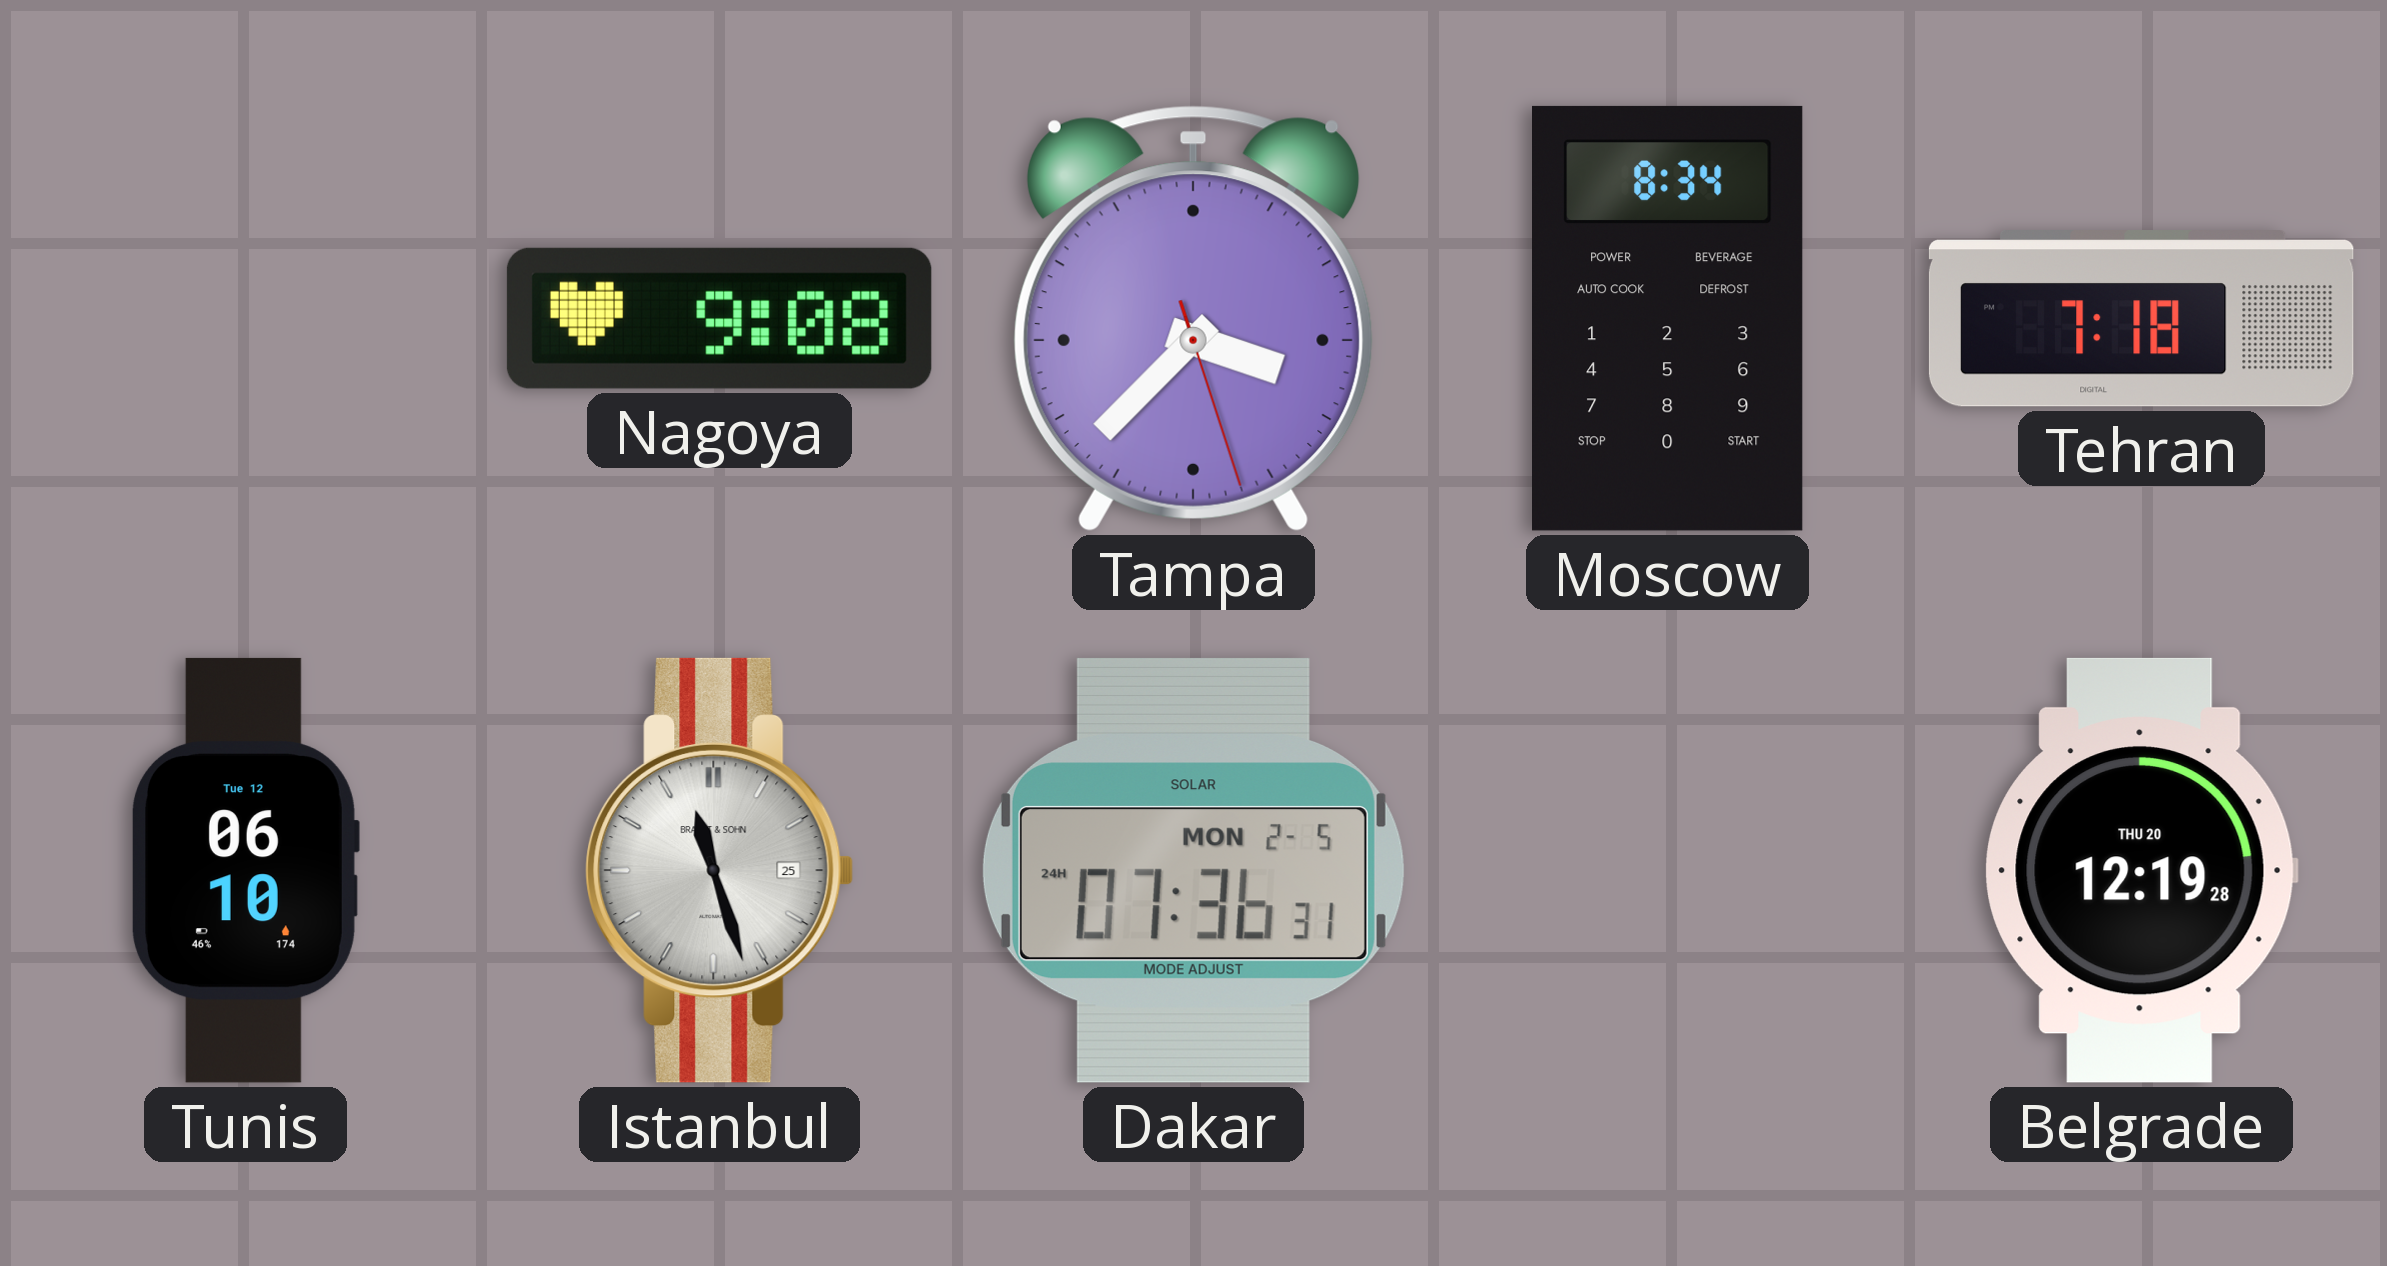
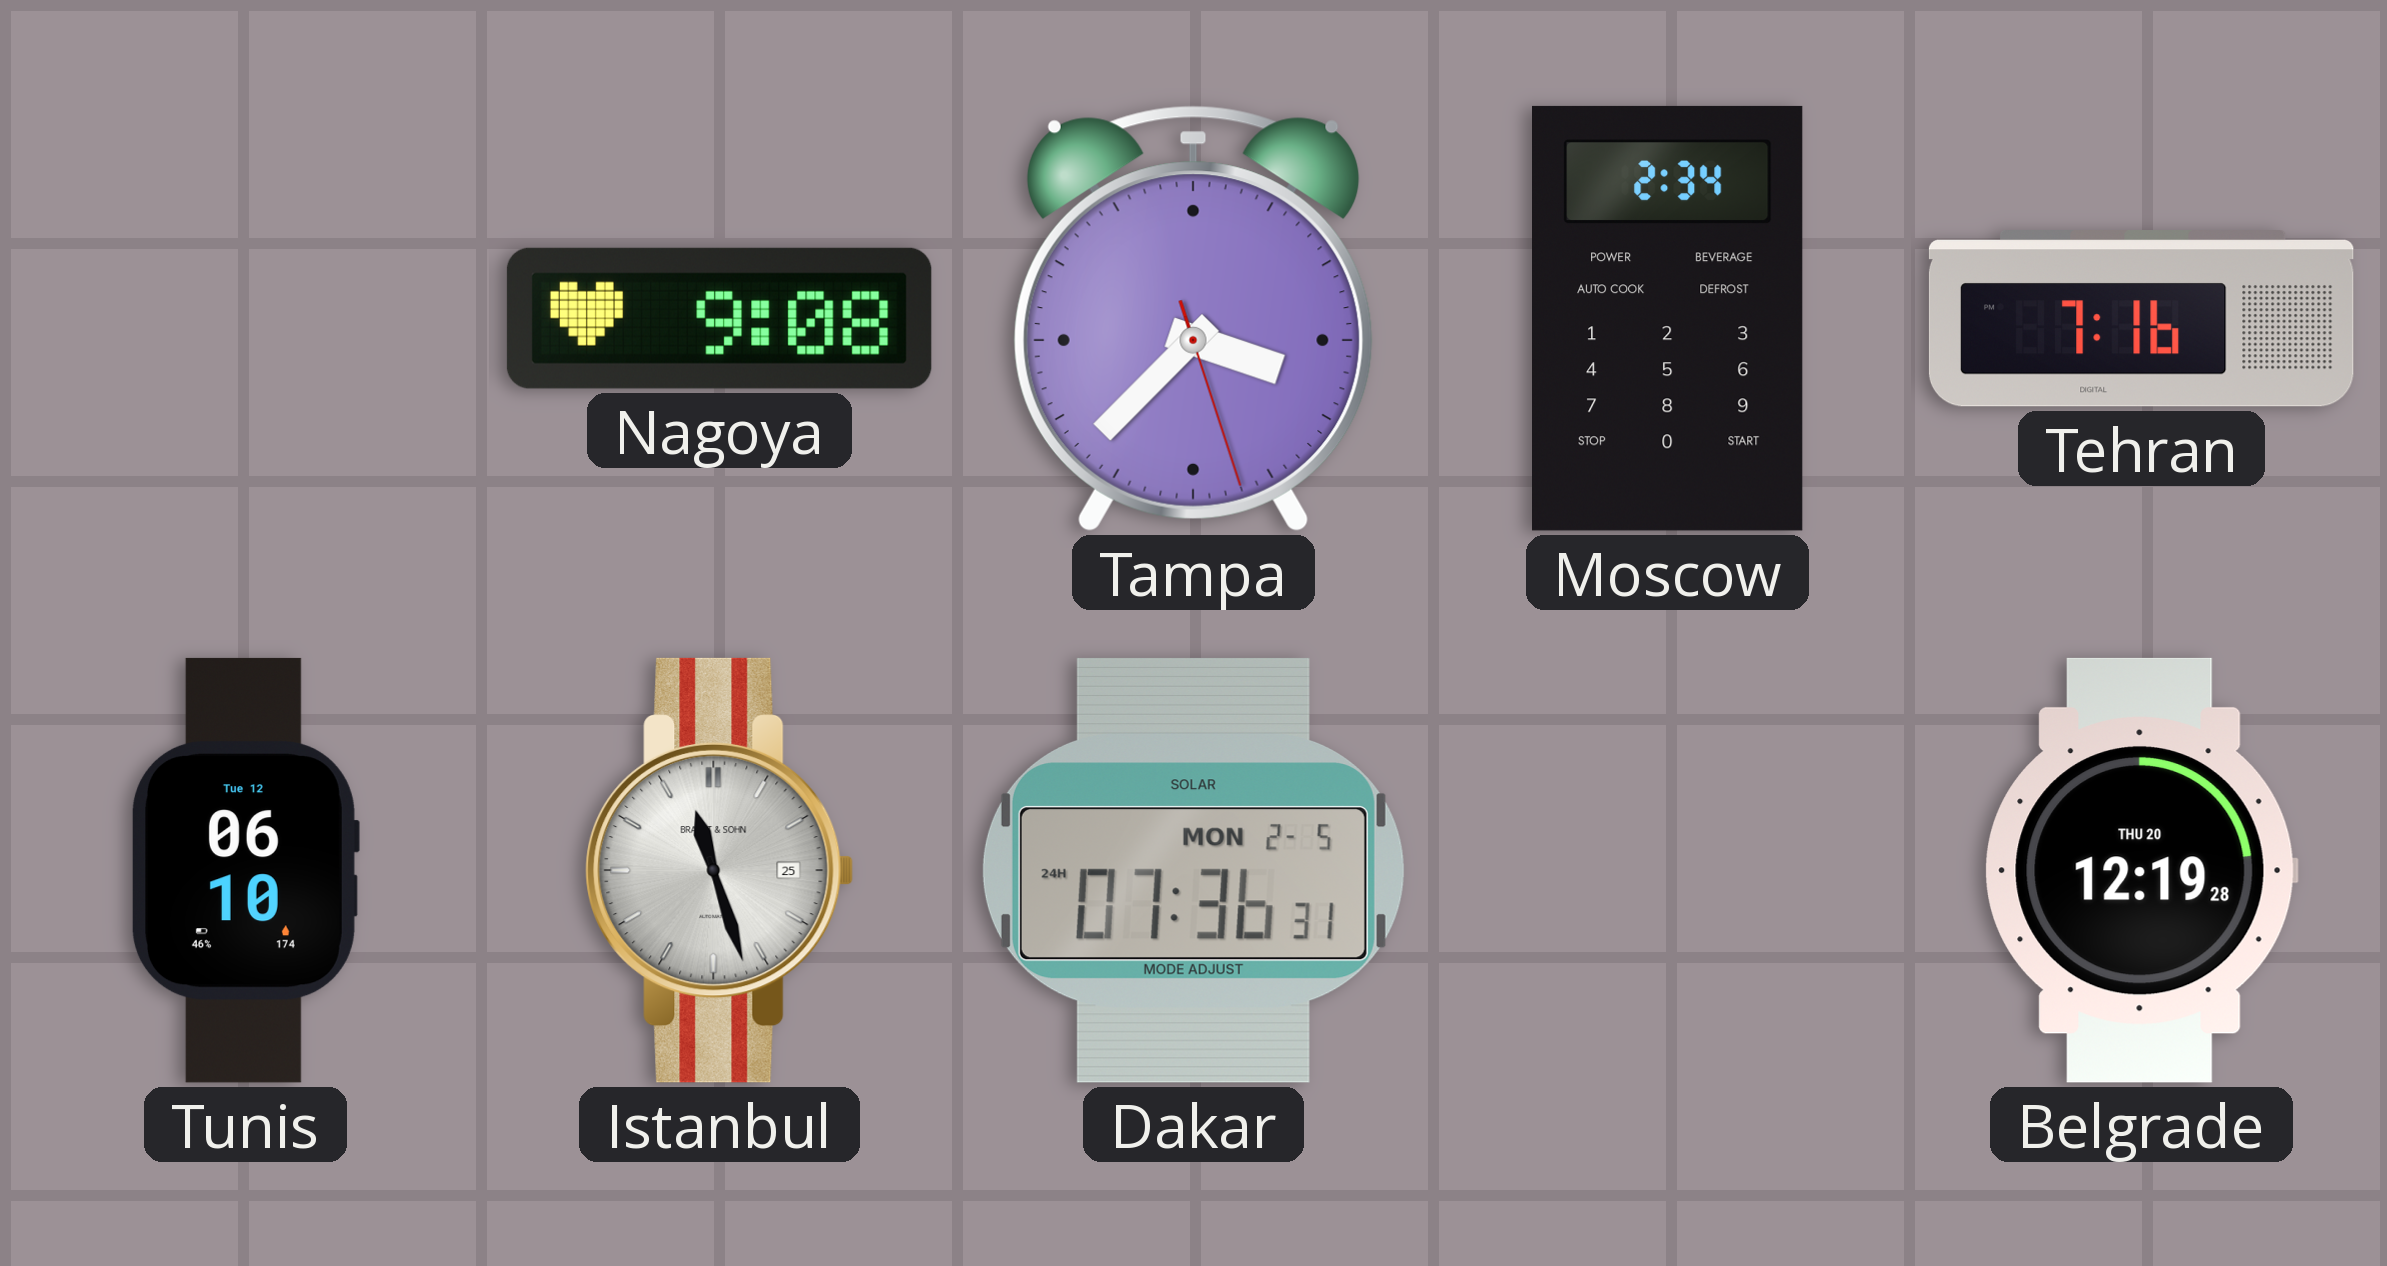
Moscow: 8:34 -> 2:34
Tehran: 7:18 -> 7:16
